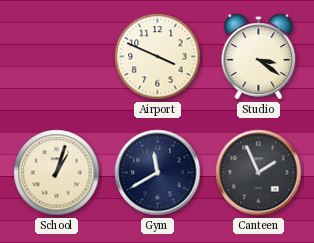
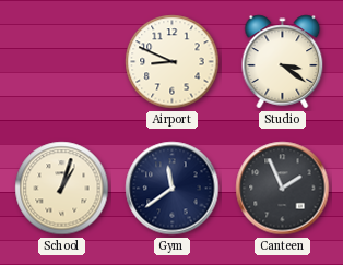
Airport: 3:49 -> 8:49
Gym: 11:40 -> 11:39
